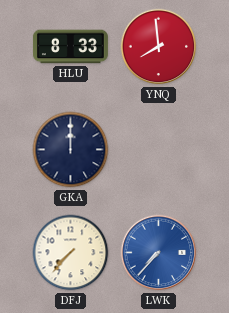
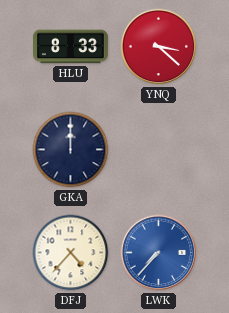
YNQ: 7:59 -> 3:22
DFJ: 7:37 -> 4:37
